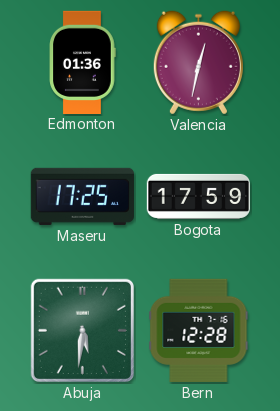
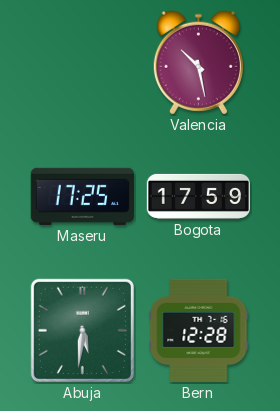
Edmonton: 01:36 -> none
Valencia: 12:32 -> 10:28
